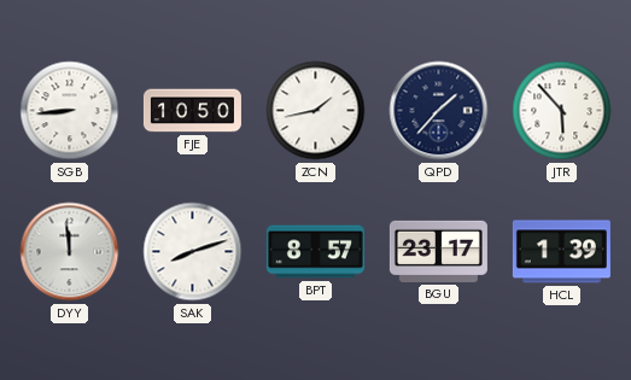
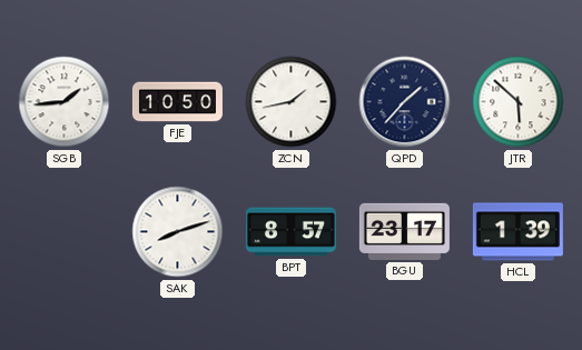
SGB: 8:44 -> 1:44
JTR: 5:53 -> 5:52
DYY: 11:59 -> none
